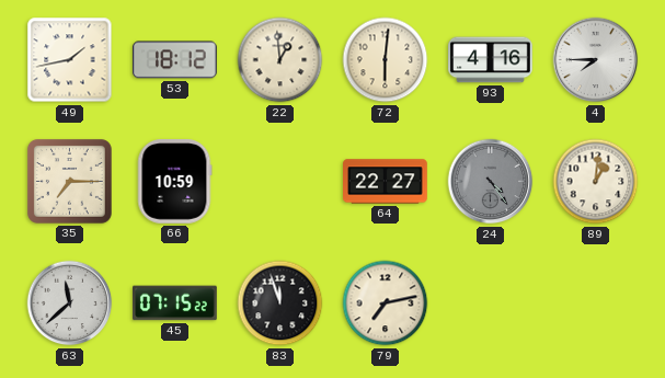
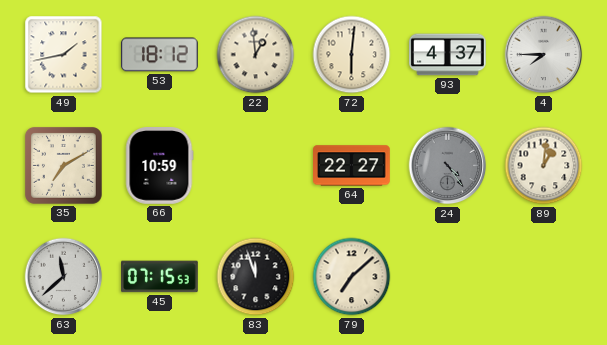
93: 4:16 -> 4:37
35: 7:15 -> 7:10
45: 07:15:22 -> 07:15:53
79: 7:13 -> 7:08
